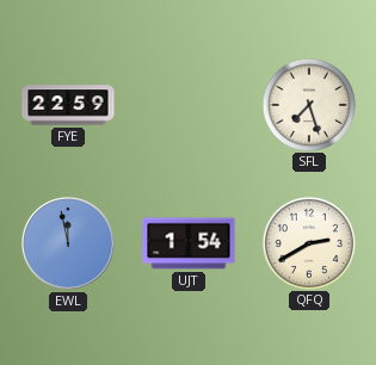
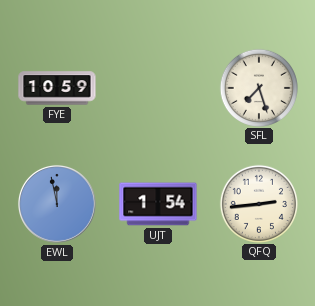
FYE: 22:59 -> 10:59
QFQ: 2:40 -> 2:44
